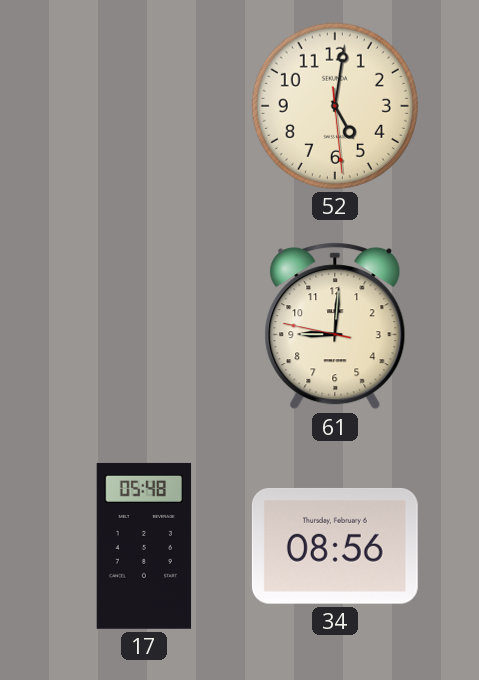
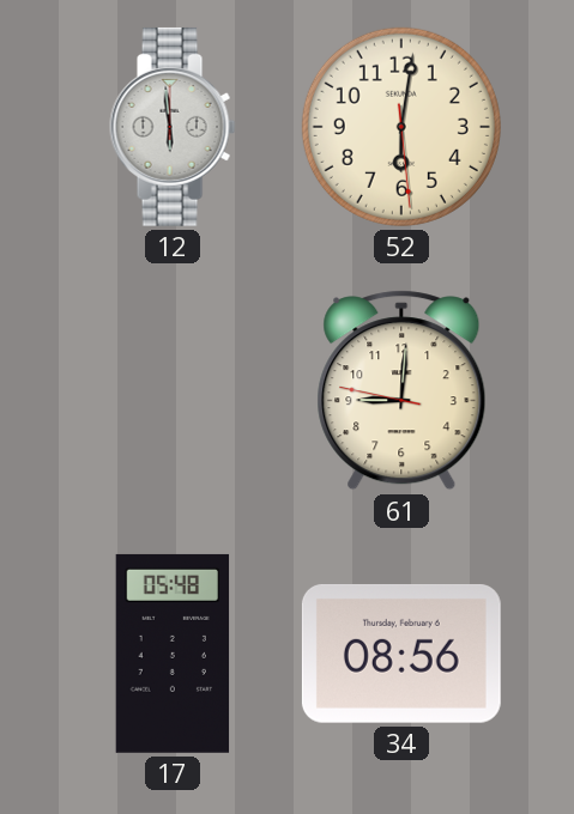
12: none -> 5:59
52: 5:01 -> 6:01
